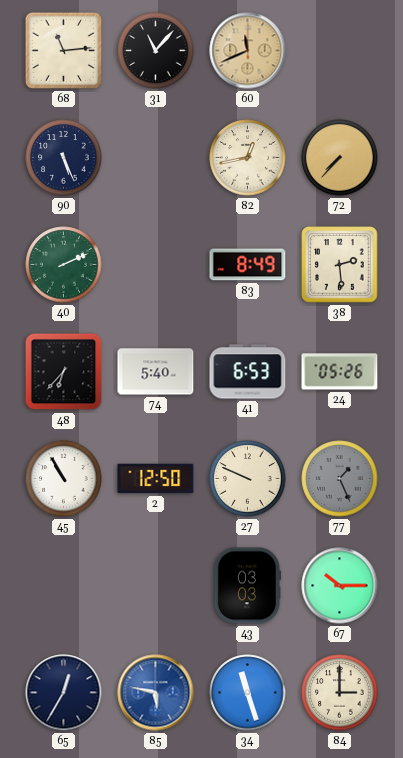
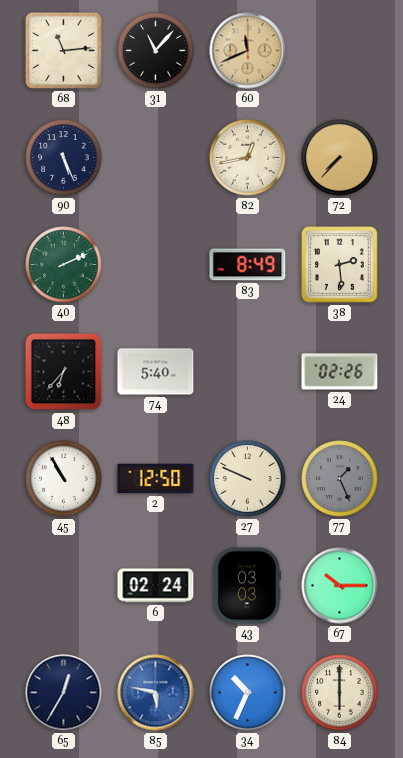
41: 6:53 -> none
24: 05:26 -> 02:26
6: none -> 02:24
34: 11:27 -> 10:34
84: 3:00 -> 6:00
